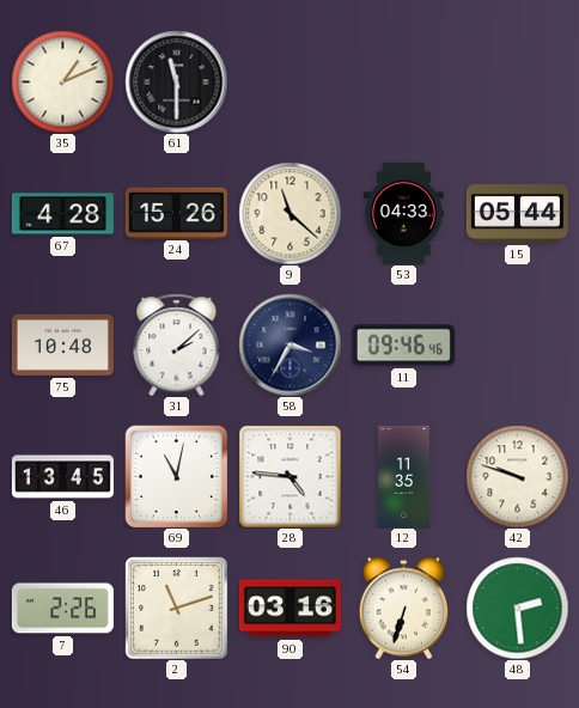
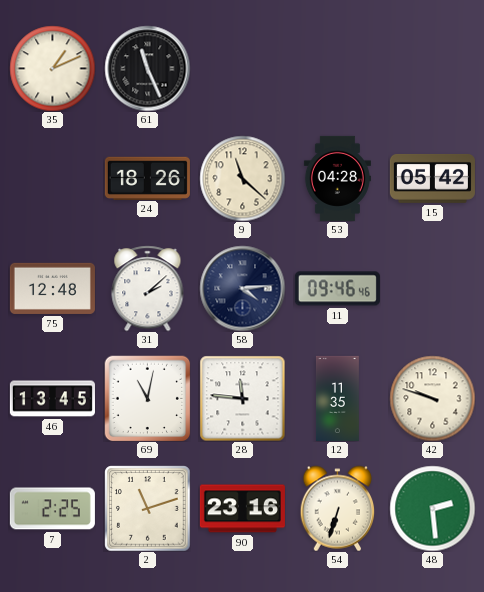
61: 11:30 -> 11:26
67: 4:28 -> none
24: 15:26 -> 18:26
53: 04:33 -> 04:28
15: 05:44 -> 05:42
75: 10:48 -> 12:48
58: 3:35 -> 4:14
28: 4:46 -> 11:46
7: 2:26 -> 2:25
90: 03:16 -> 23:16
